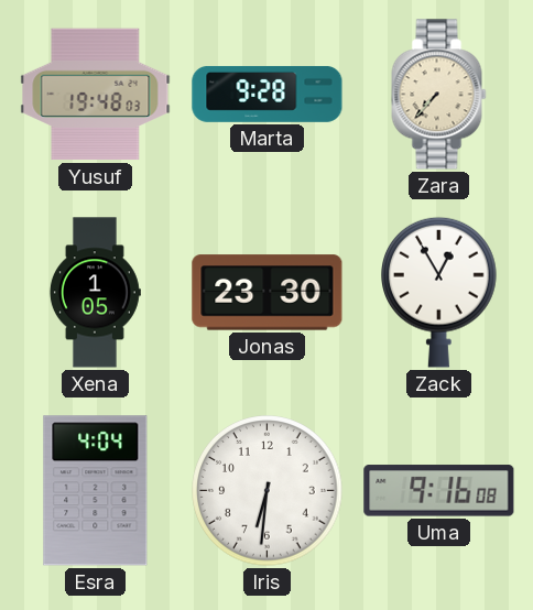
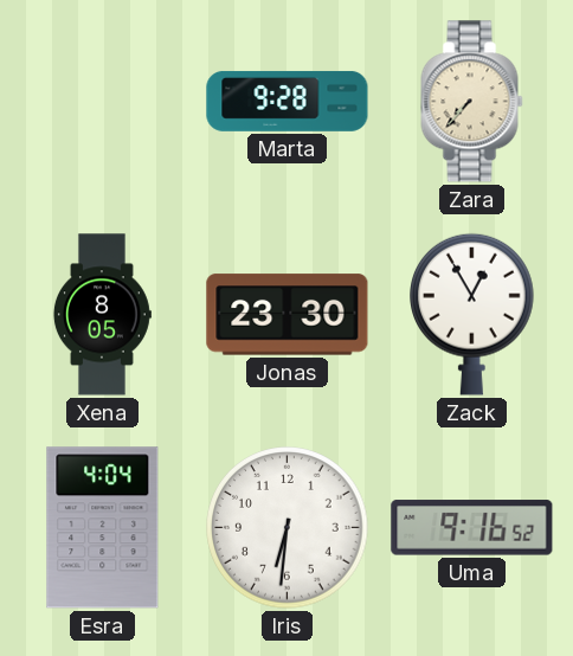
Yusuf: 19:48 -> none
Xena: 1:05 -> 8:05
Uma: 9:16:08 -> 9:16:52
